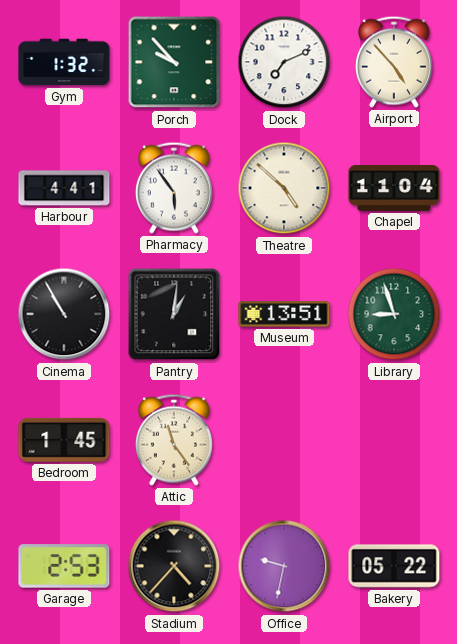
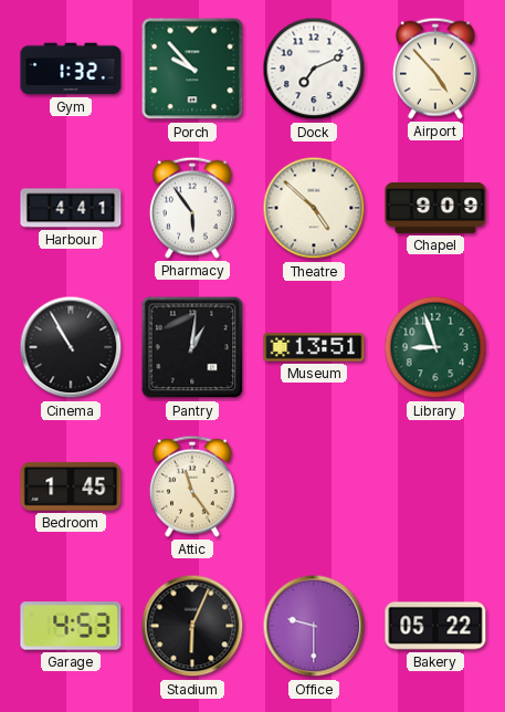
Chapel: 11:04 -> 9:09
Garage: 2:53 -> 4:53
Stadium: 4:37 -> 6:04
Office: 9:32 -> 9:30
